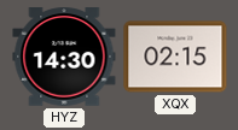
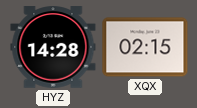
HYZ: 14:30 -> 14:28
